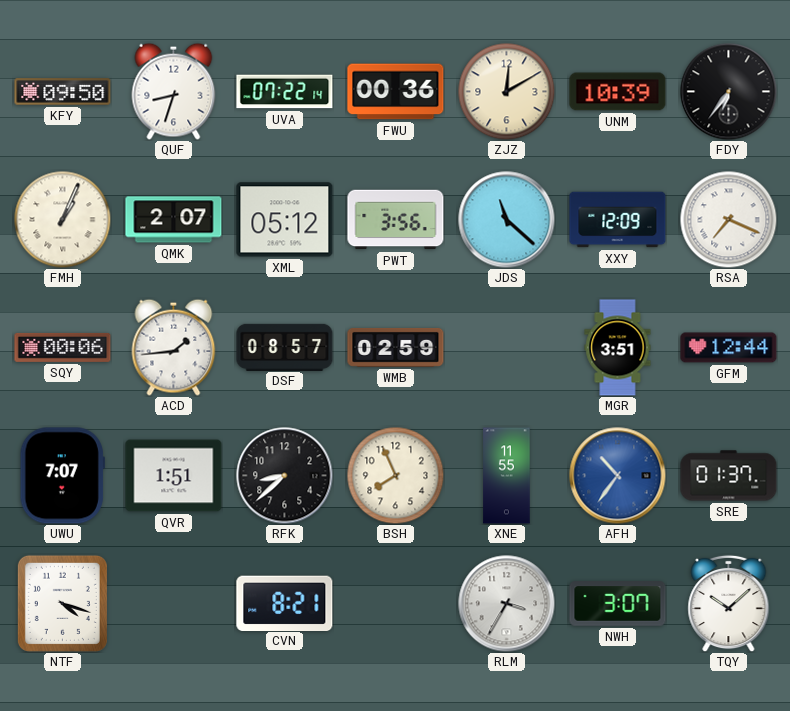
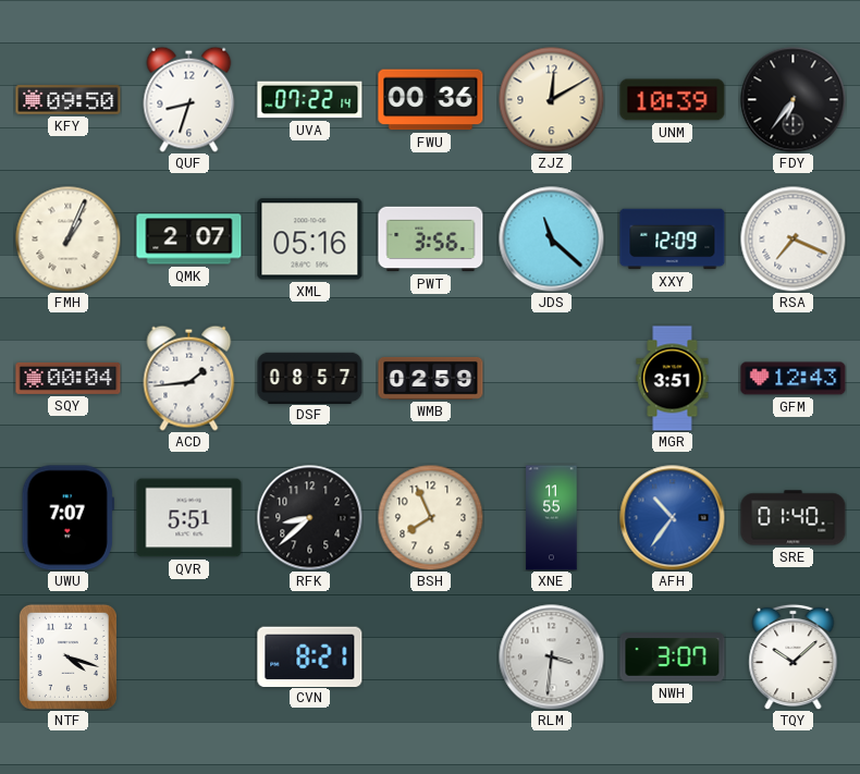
XML: 05:12 -> 05:16
SQY: 00:06 -> 00:04
GFM: 12:44 -> 12:43
QVR: 1:51 -> 5:51
SRE: 01:37 -> 01:40
RLM: 3:35 -> 3:31
